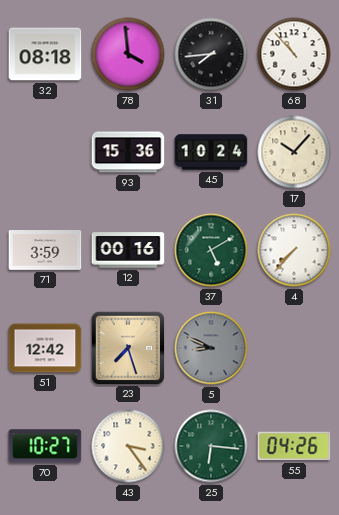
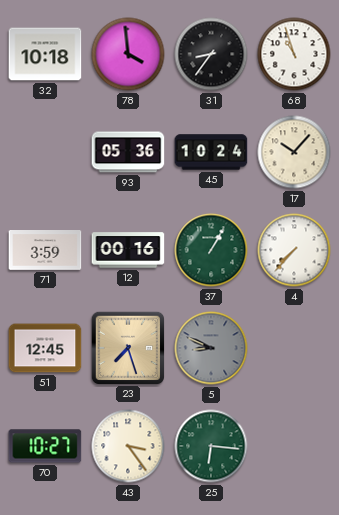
32: 08:18 -> 10:18
31: 7:44 -> 8:36
68: 10:53 -> 10:57
93: 15:36 -> 05:36
37: 5:10 -> 1:05
51: 12:42 -> 12:45
55: 04:26 -> none
